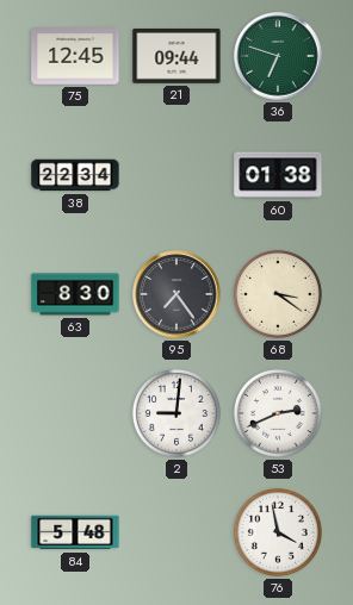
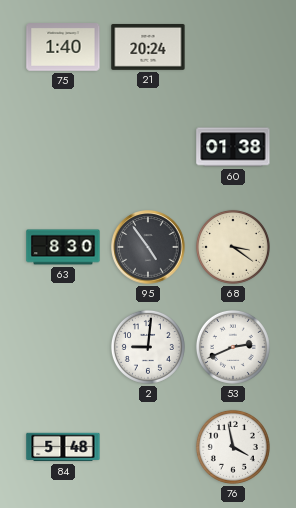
75: 12:45 -> 1:40
21: 09:44 -> 20:24
36: 6:48 -> none
38: 22:34 -> none
95: 7:24 -> 4:54
